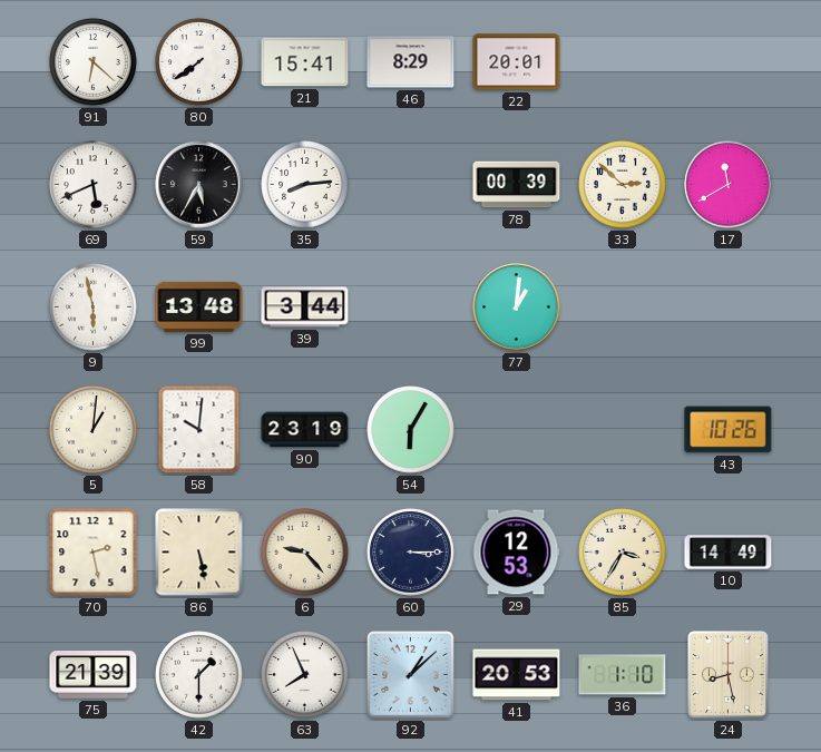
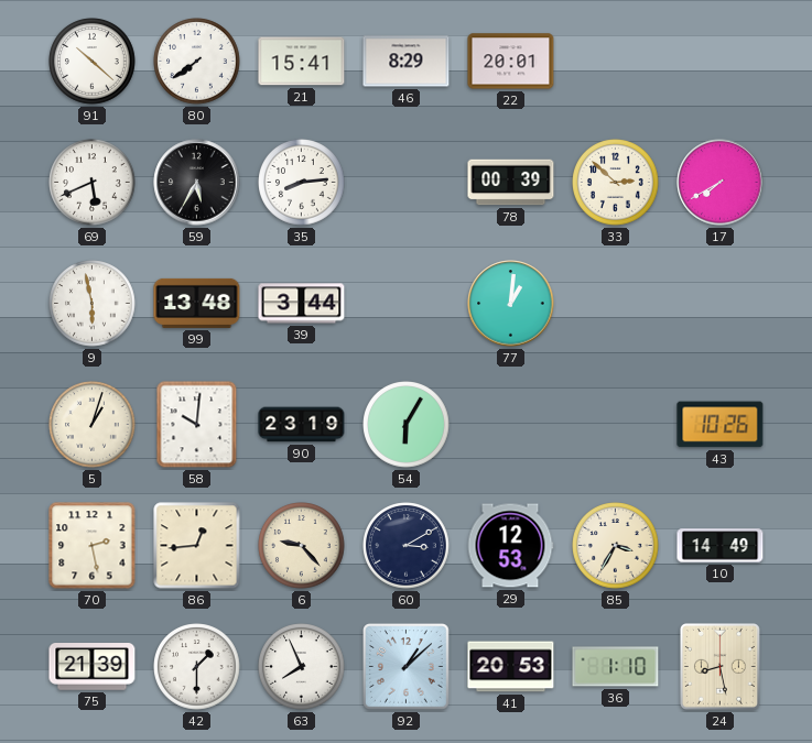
91: 6:22 -> 10:22
17: 11:40 -> 7:40
5: 1:01 -> 1:03
86: 5:28 -> 12:44
60: 3:15 -> 3:10
